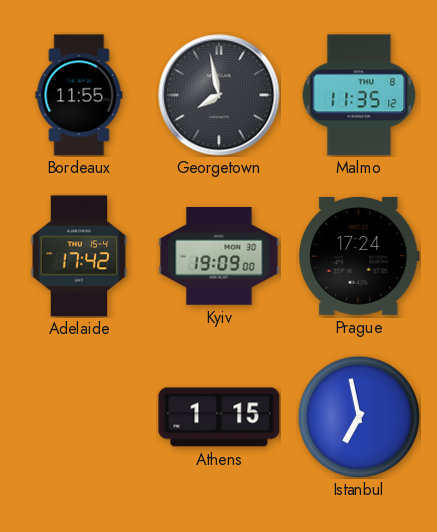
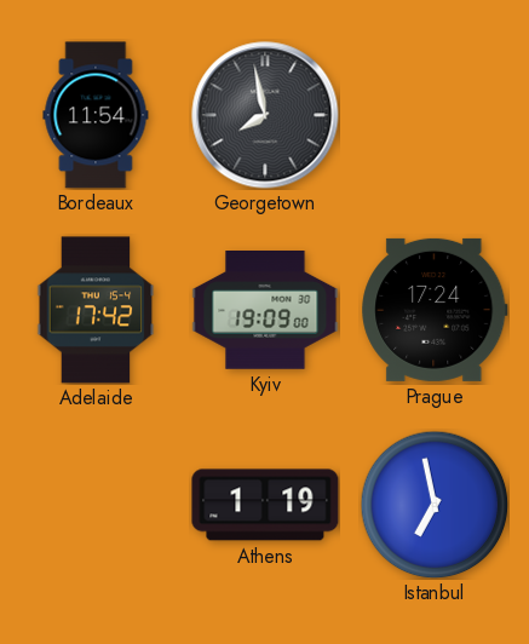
Bordeaux: 11:55 -> 11:54
Malmo: 11:35 -> none
Athens: 1:15 -> 1:19
